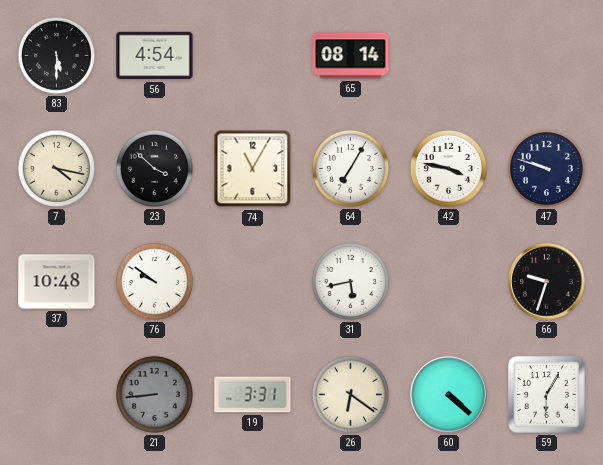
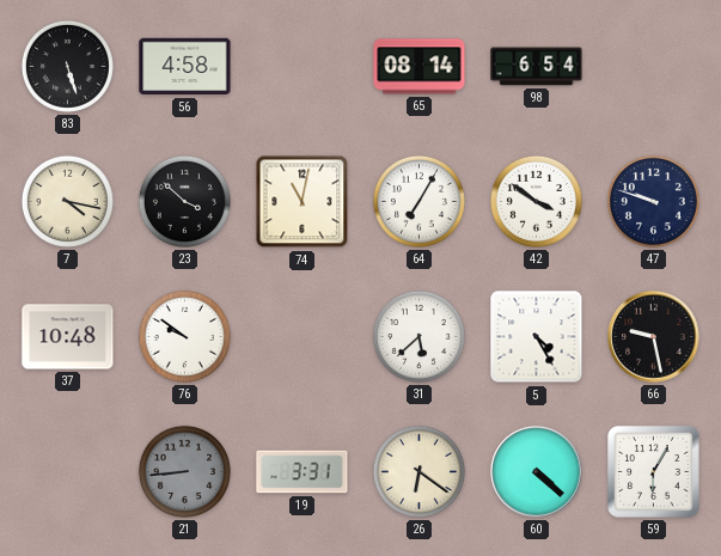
83: 5:30 -> 5:27
56: 4:54 -> 4:58
98: none -> 6:54
74: 11:05 -> 11:02
42: 3:47 -> 3:51
31: 5:43 -> 5:38
5: none -> 4:25
66: 9:33 -> 9:28
